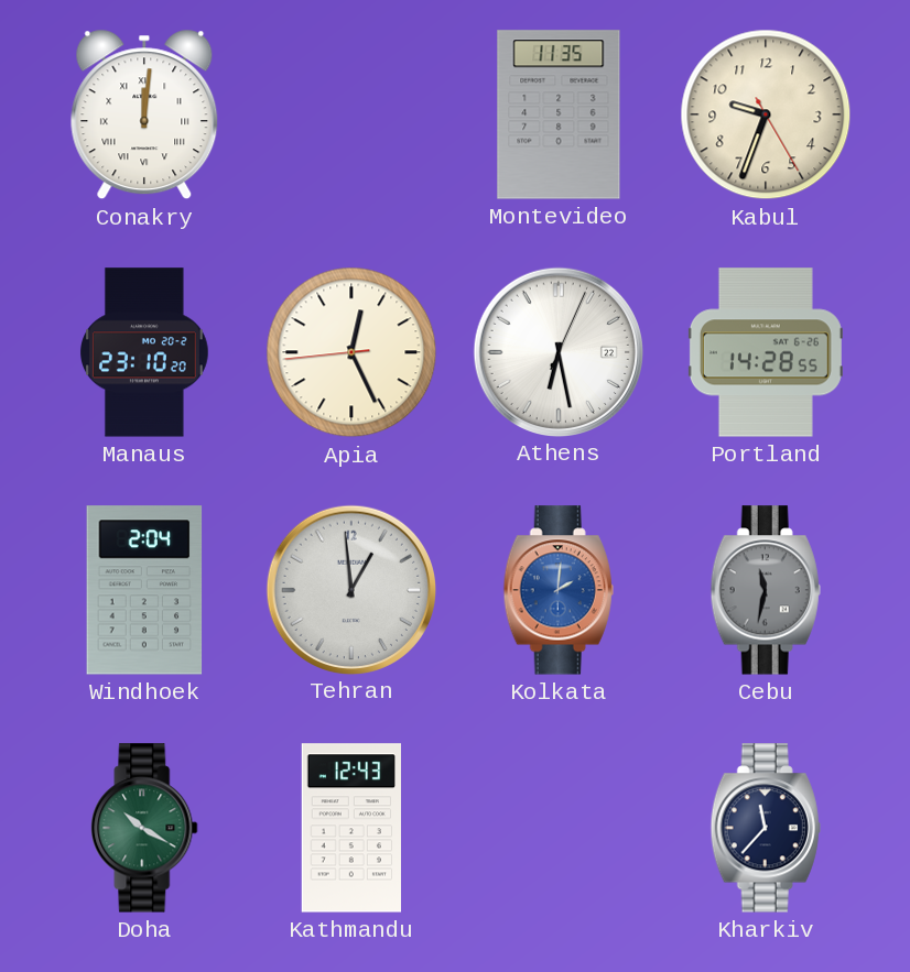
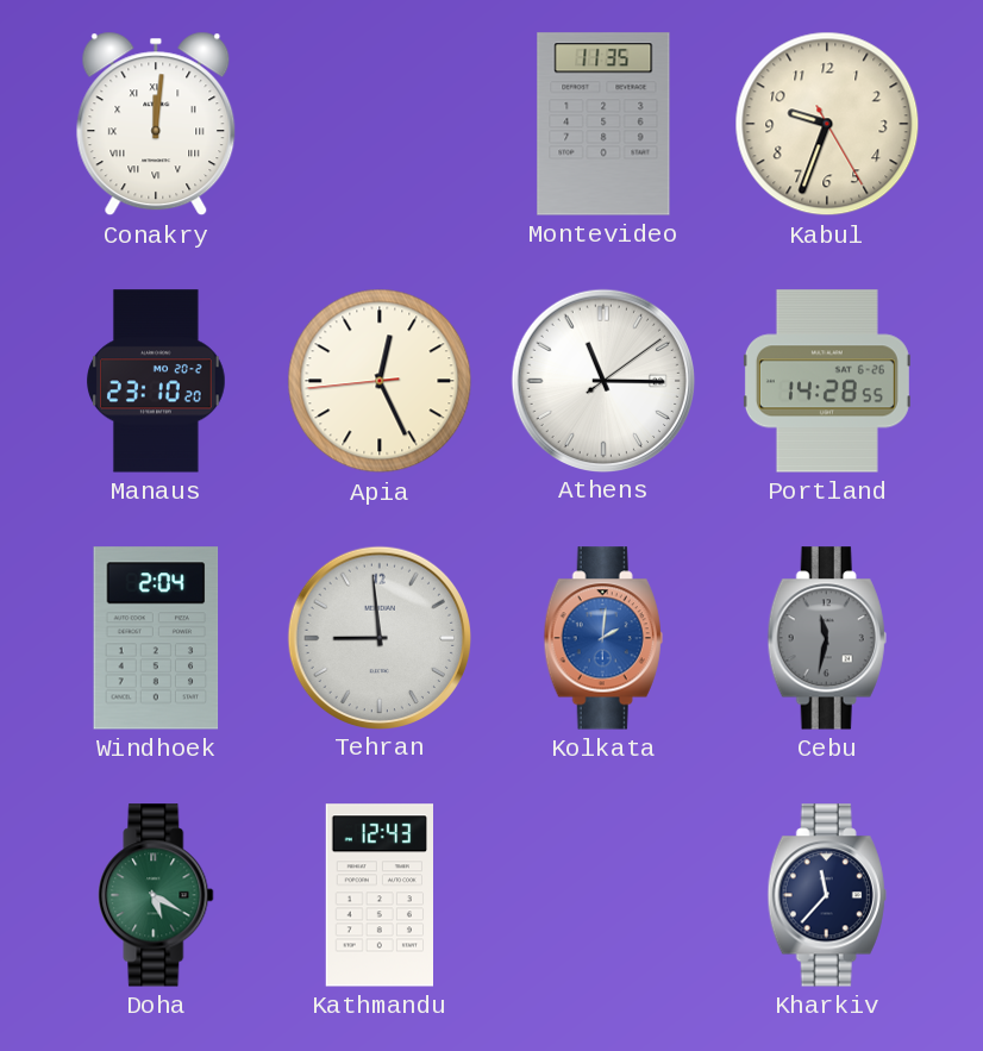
Athens: 6:28 -> 11:15
Tehran: 12:59 -> 8:59
Doha: 10:20 -> 5:20
